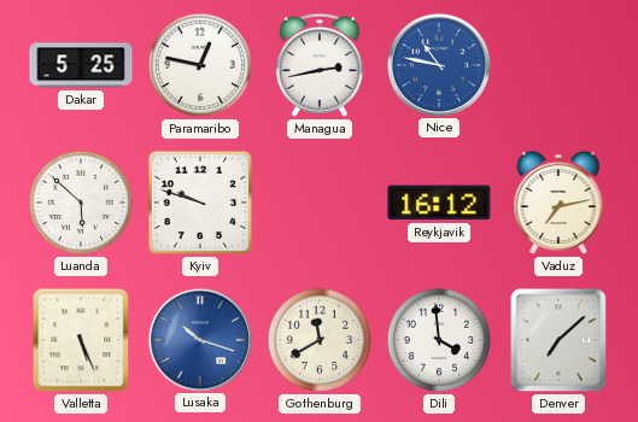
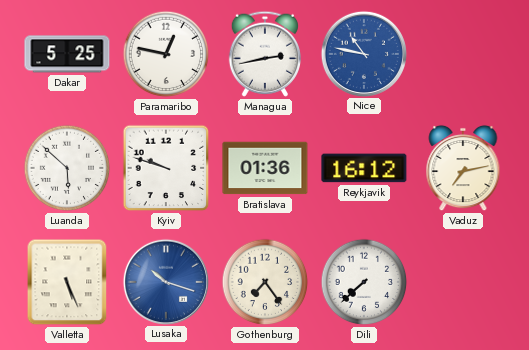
Bratislava: none -> 01:36
Gothenburg: 11:40 -> 7:24
Dili: 3:59 -> 7:38
Denver: 7:08 -> none
